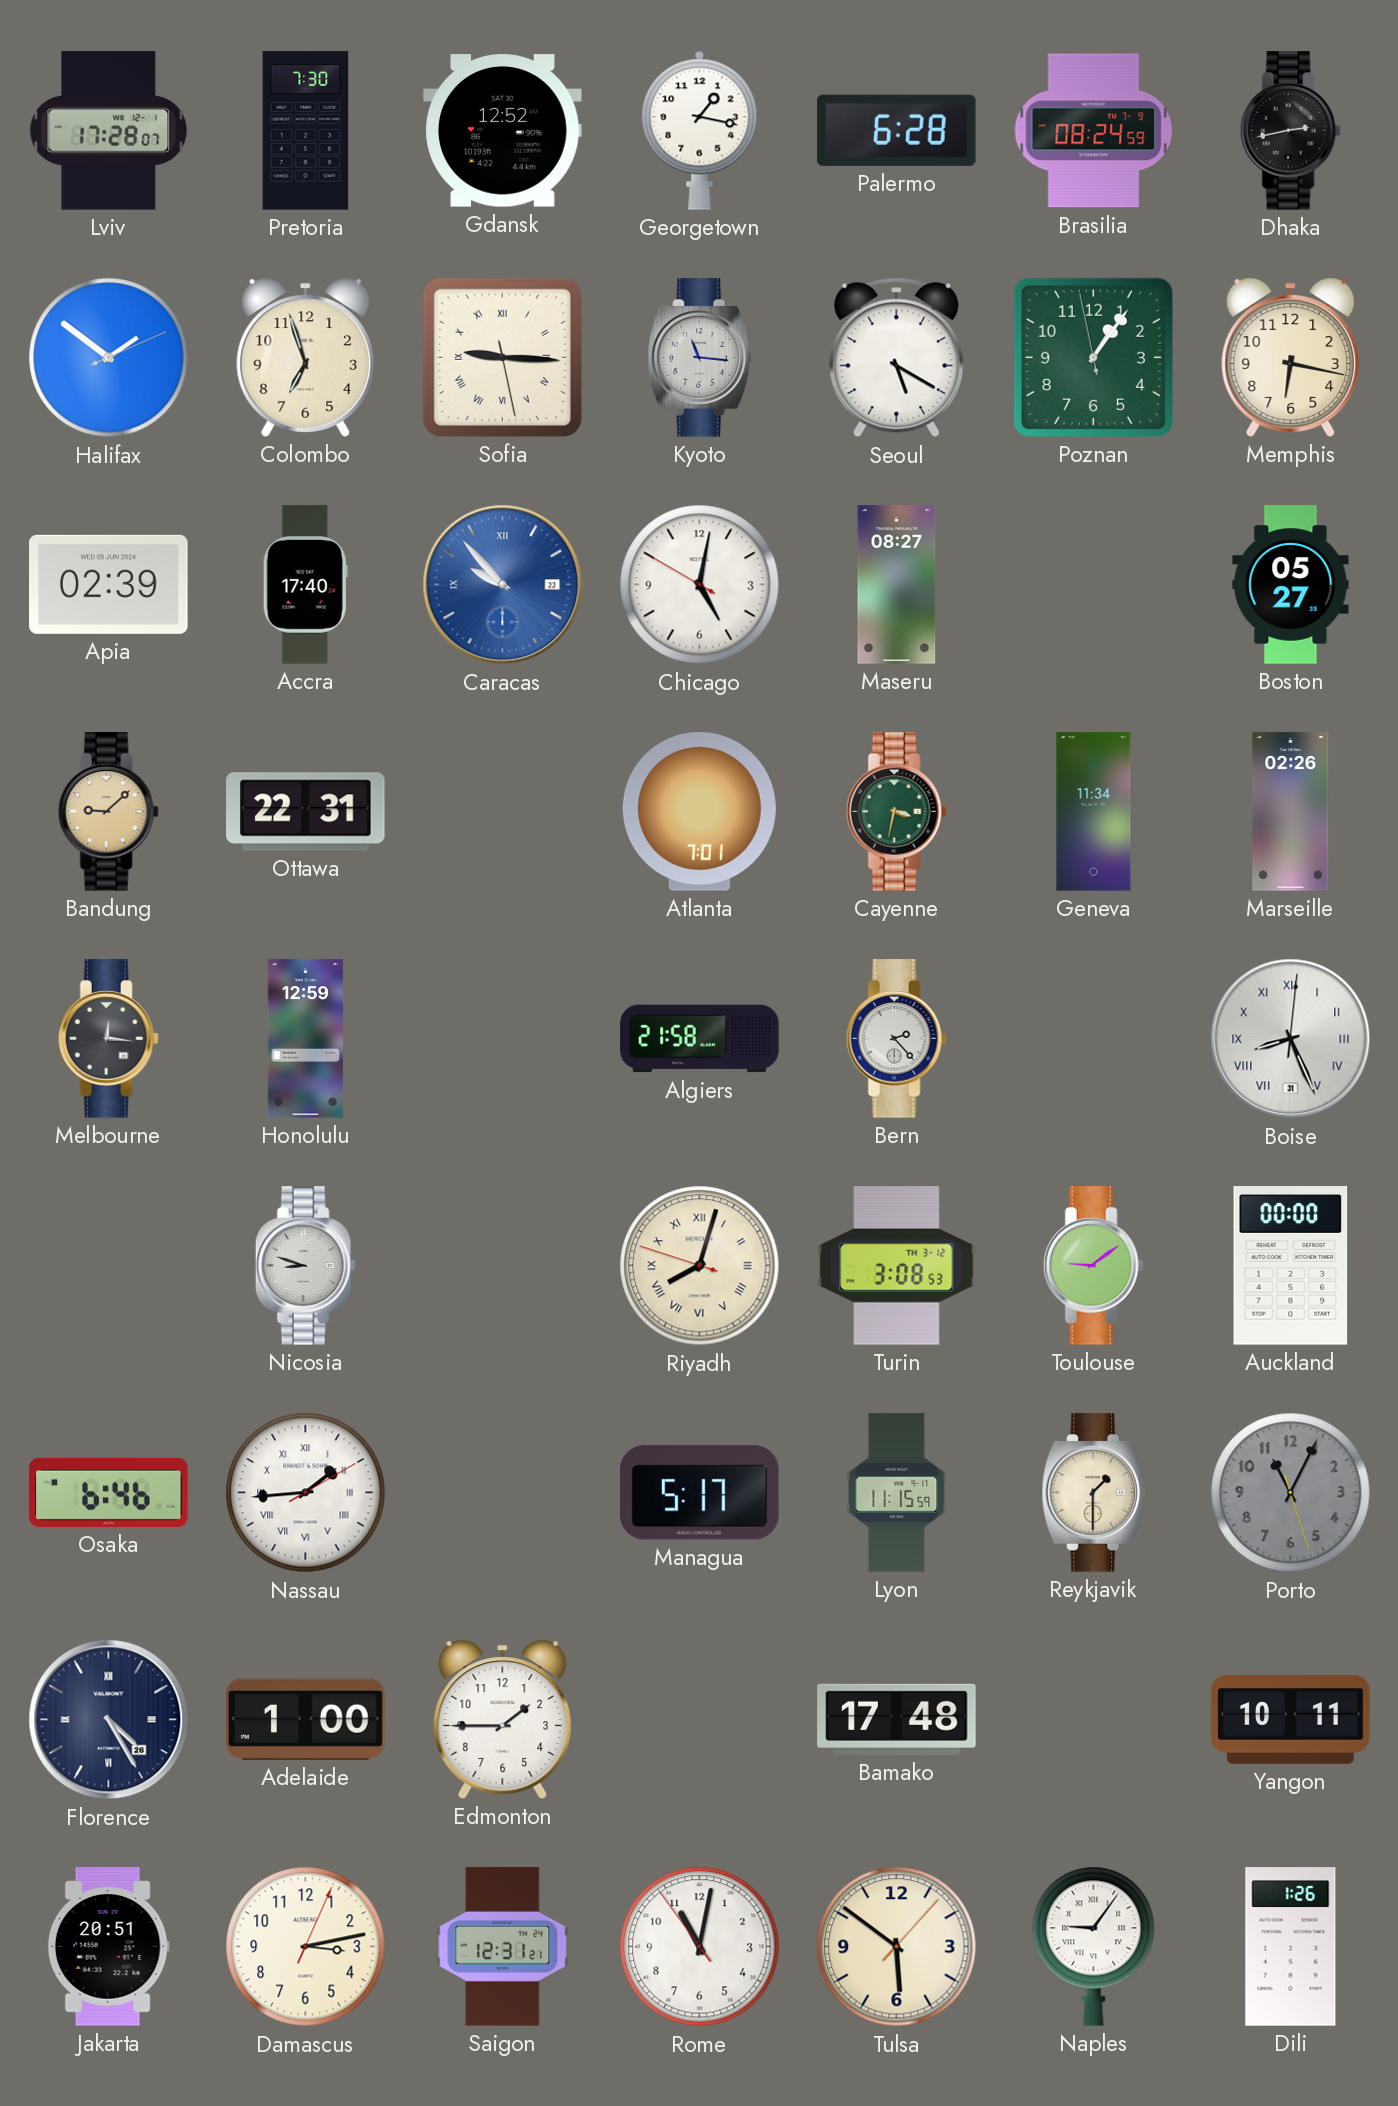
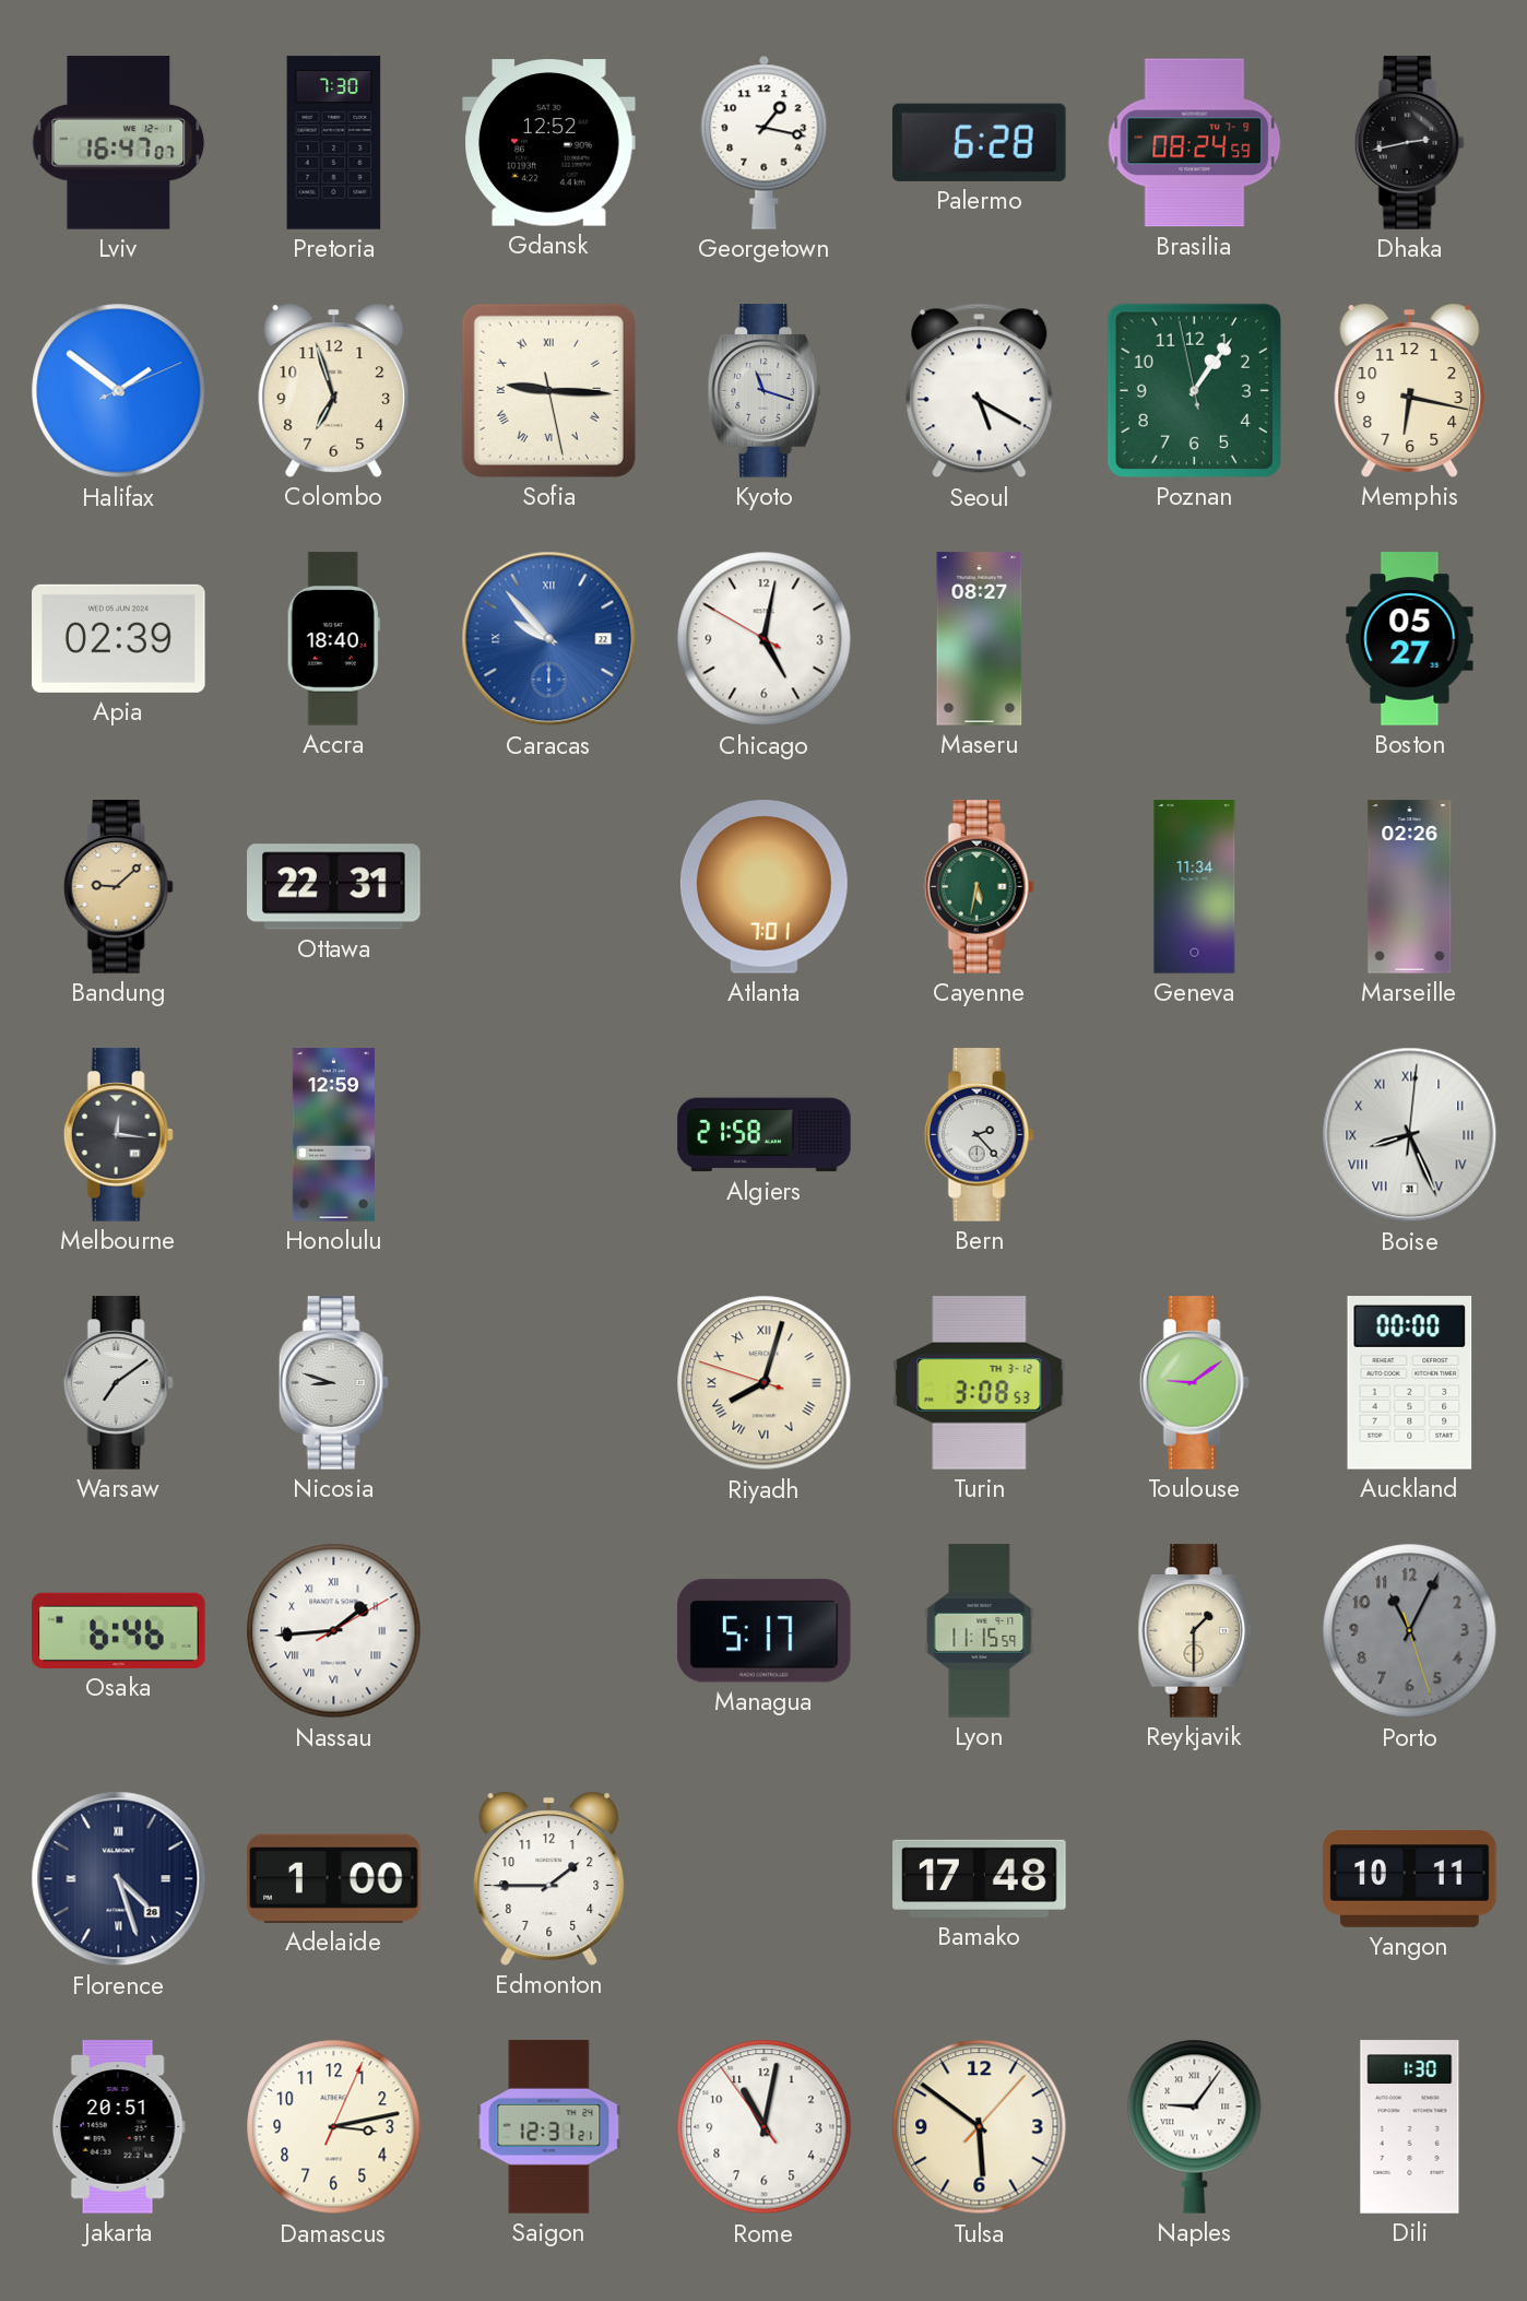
Lviv: 17:28 -> 16:47
Kyoto: 11:16 -> 11:18
Accra: 17:40 -> 18:40
Cayenne: 3:32 -> 5:32
Warsaw: none -> 7:09
Florence: 4:25 -> 4:27
Dili: 1:26 -> 1:30
